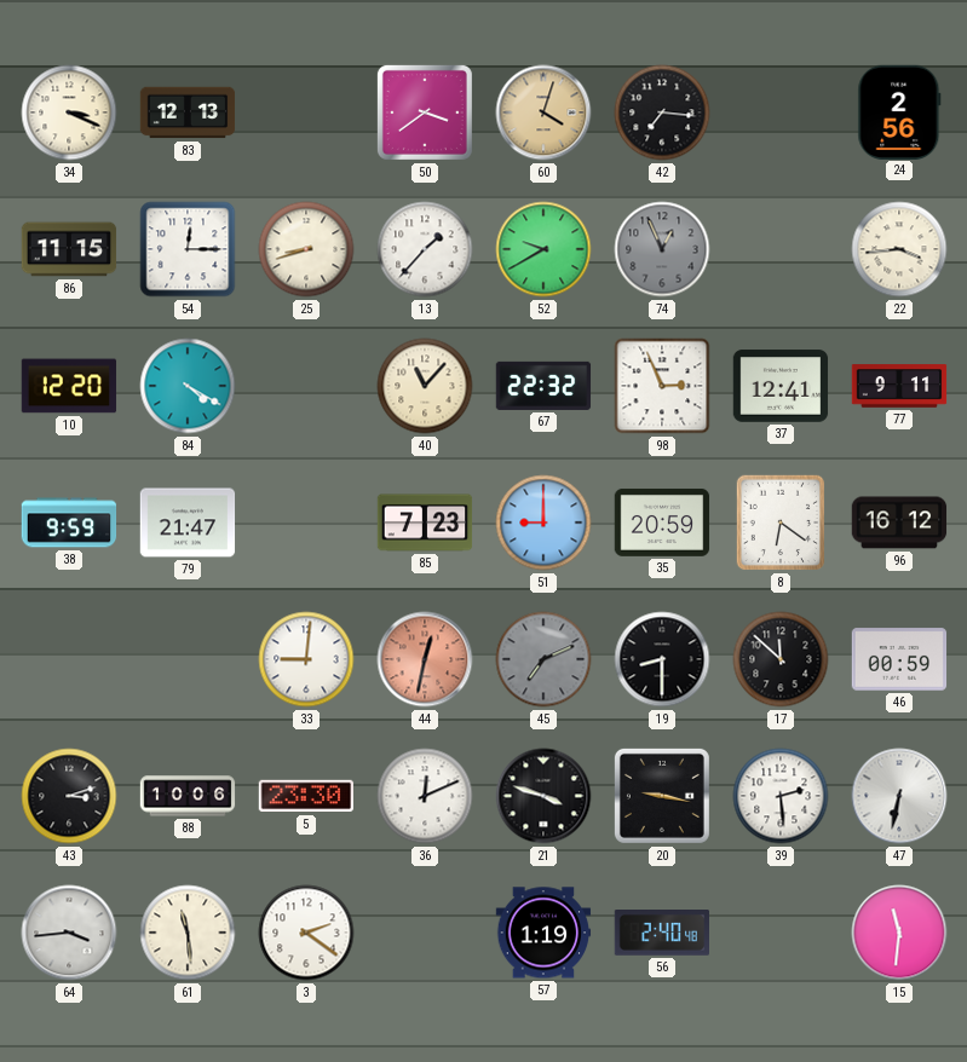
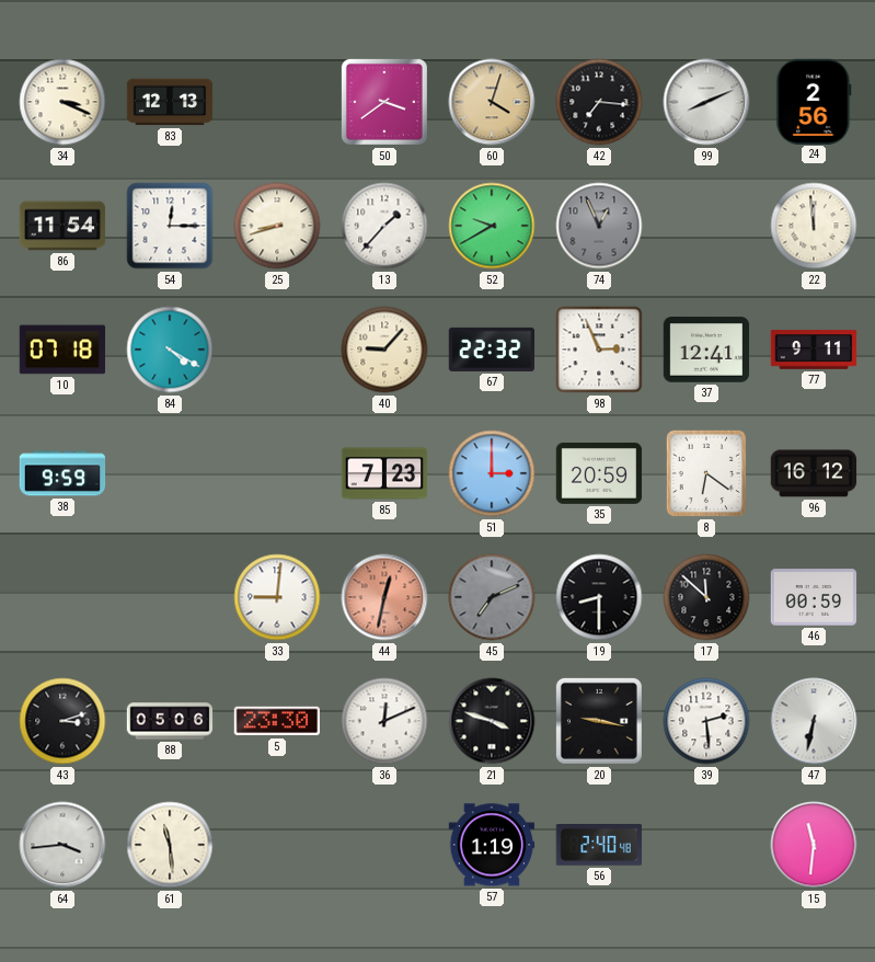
99: none -> 8:11
86: 11:15 -> 11:54
22: 3:44 -> 11:59
10: 12:20 -> 07:18
40: 11:07 -> 9:07
79: 21:47 -> none
51: 9:00 -> 3:00
88: 10:06 -> 05:06
3: 2:21 -> none
